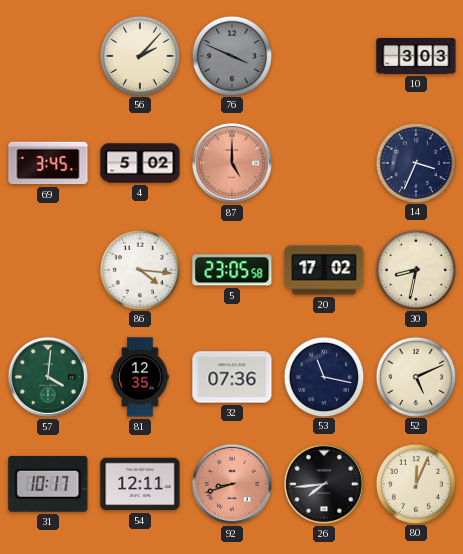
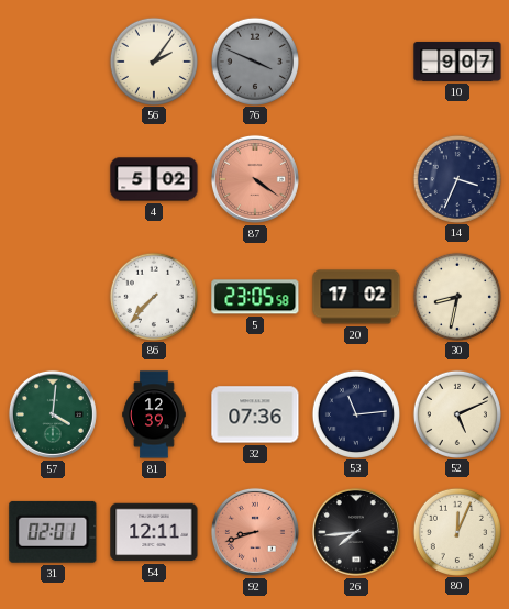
56: 2:07 -> 2:06
10: 3:03 -> 9:07
69: 3:45 -> none
87: 5:00 -> 4:21
86: 4:16 -> 7:37
81: 12:35 -> 12:39
53: 11:17 -> 11:14
31: 10:17 -> 02:01
